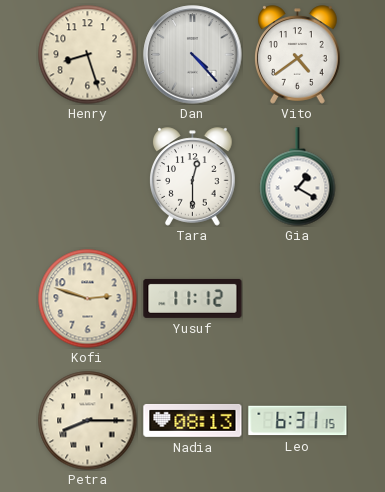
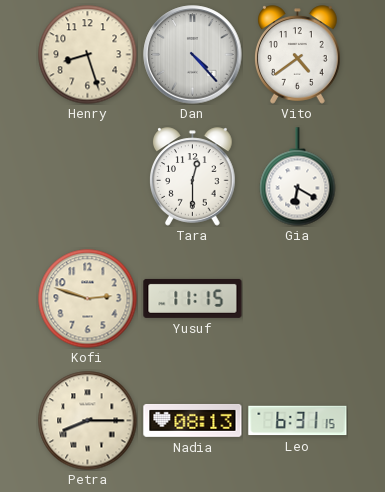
Gia: 1:20 -> 6:20
Yusuf: 11:12 -> 11:15
